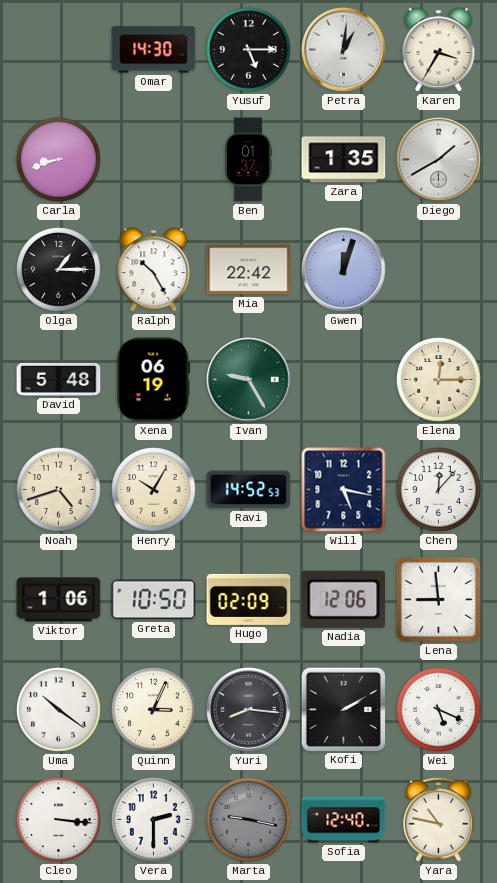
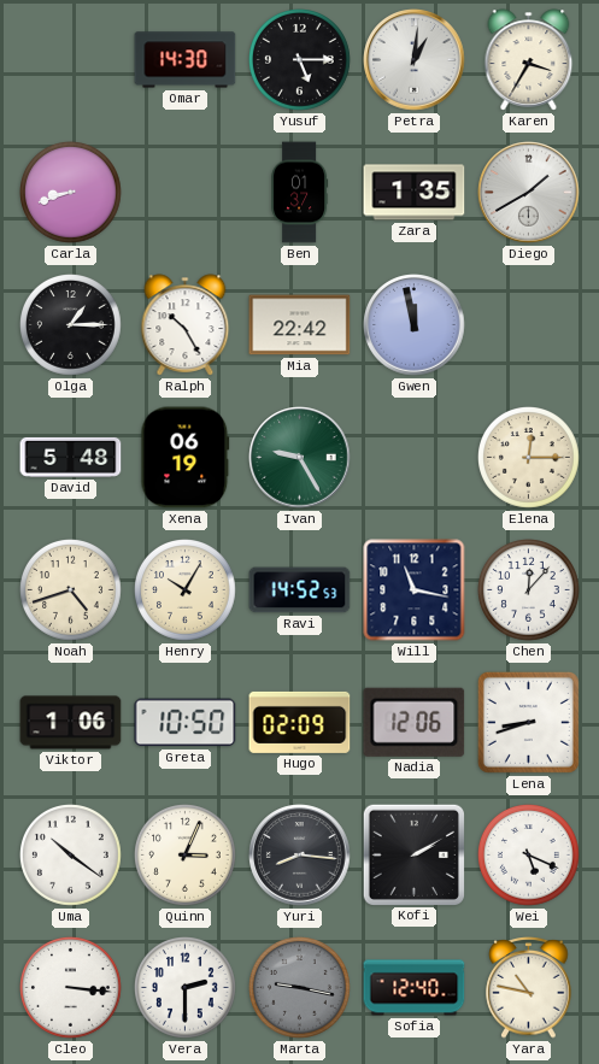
Gwen: 12:03 -> 11:58
Will: 5:17 -> 11:17
Lena: 8:59 -> 8:42
